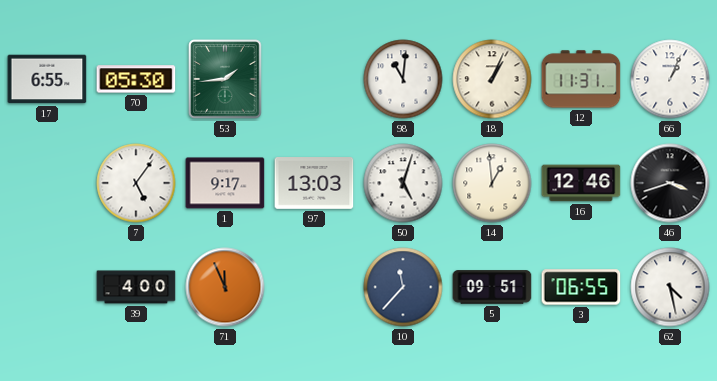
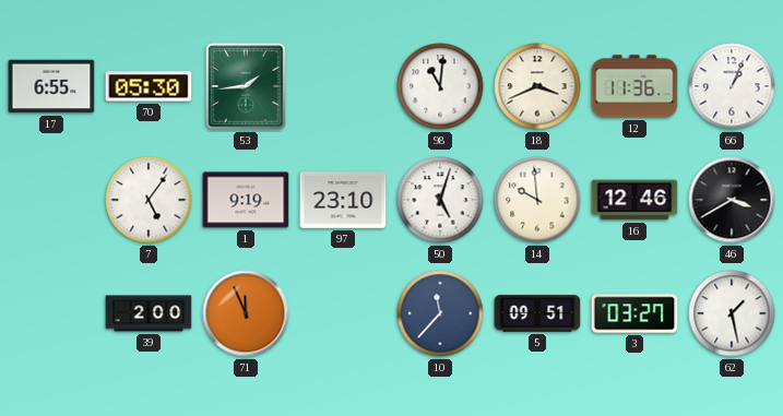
18: 1:04 -> 3:41
12: 11:31 -> 11:36
1: 9:17 -> 9:19
97: 13:03 -> 23:10
14: 12:59 -> 9:59
46: 3:42 -> 3:40
39: 4:00 -> 2:00
3: 06:55 -> 03:27
62: 4:28 -> 1:28
